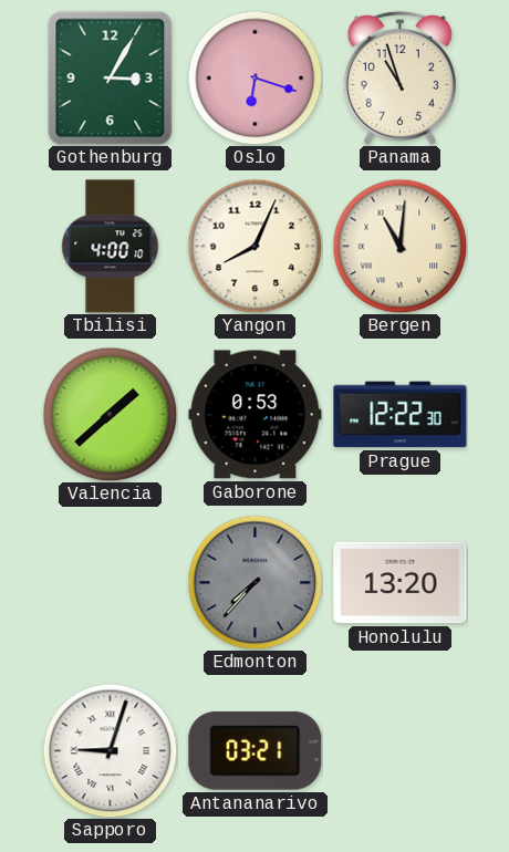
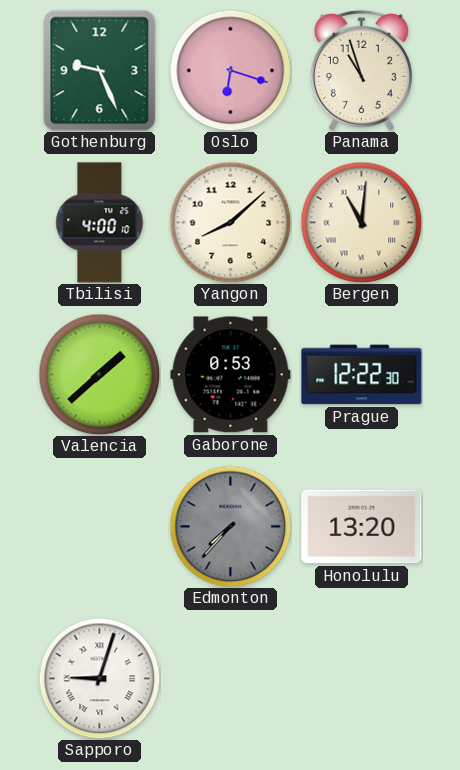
Gothenburg: 3:05 -> 9:26
Yangon: 8:04 -> 8:08
Antananarivo: 03:21 -> none
